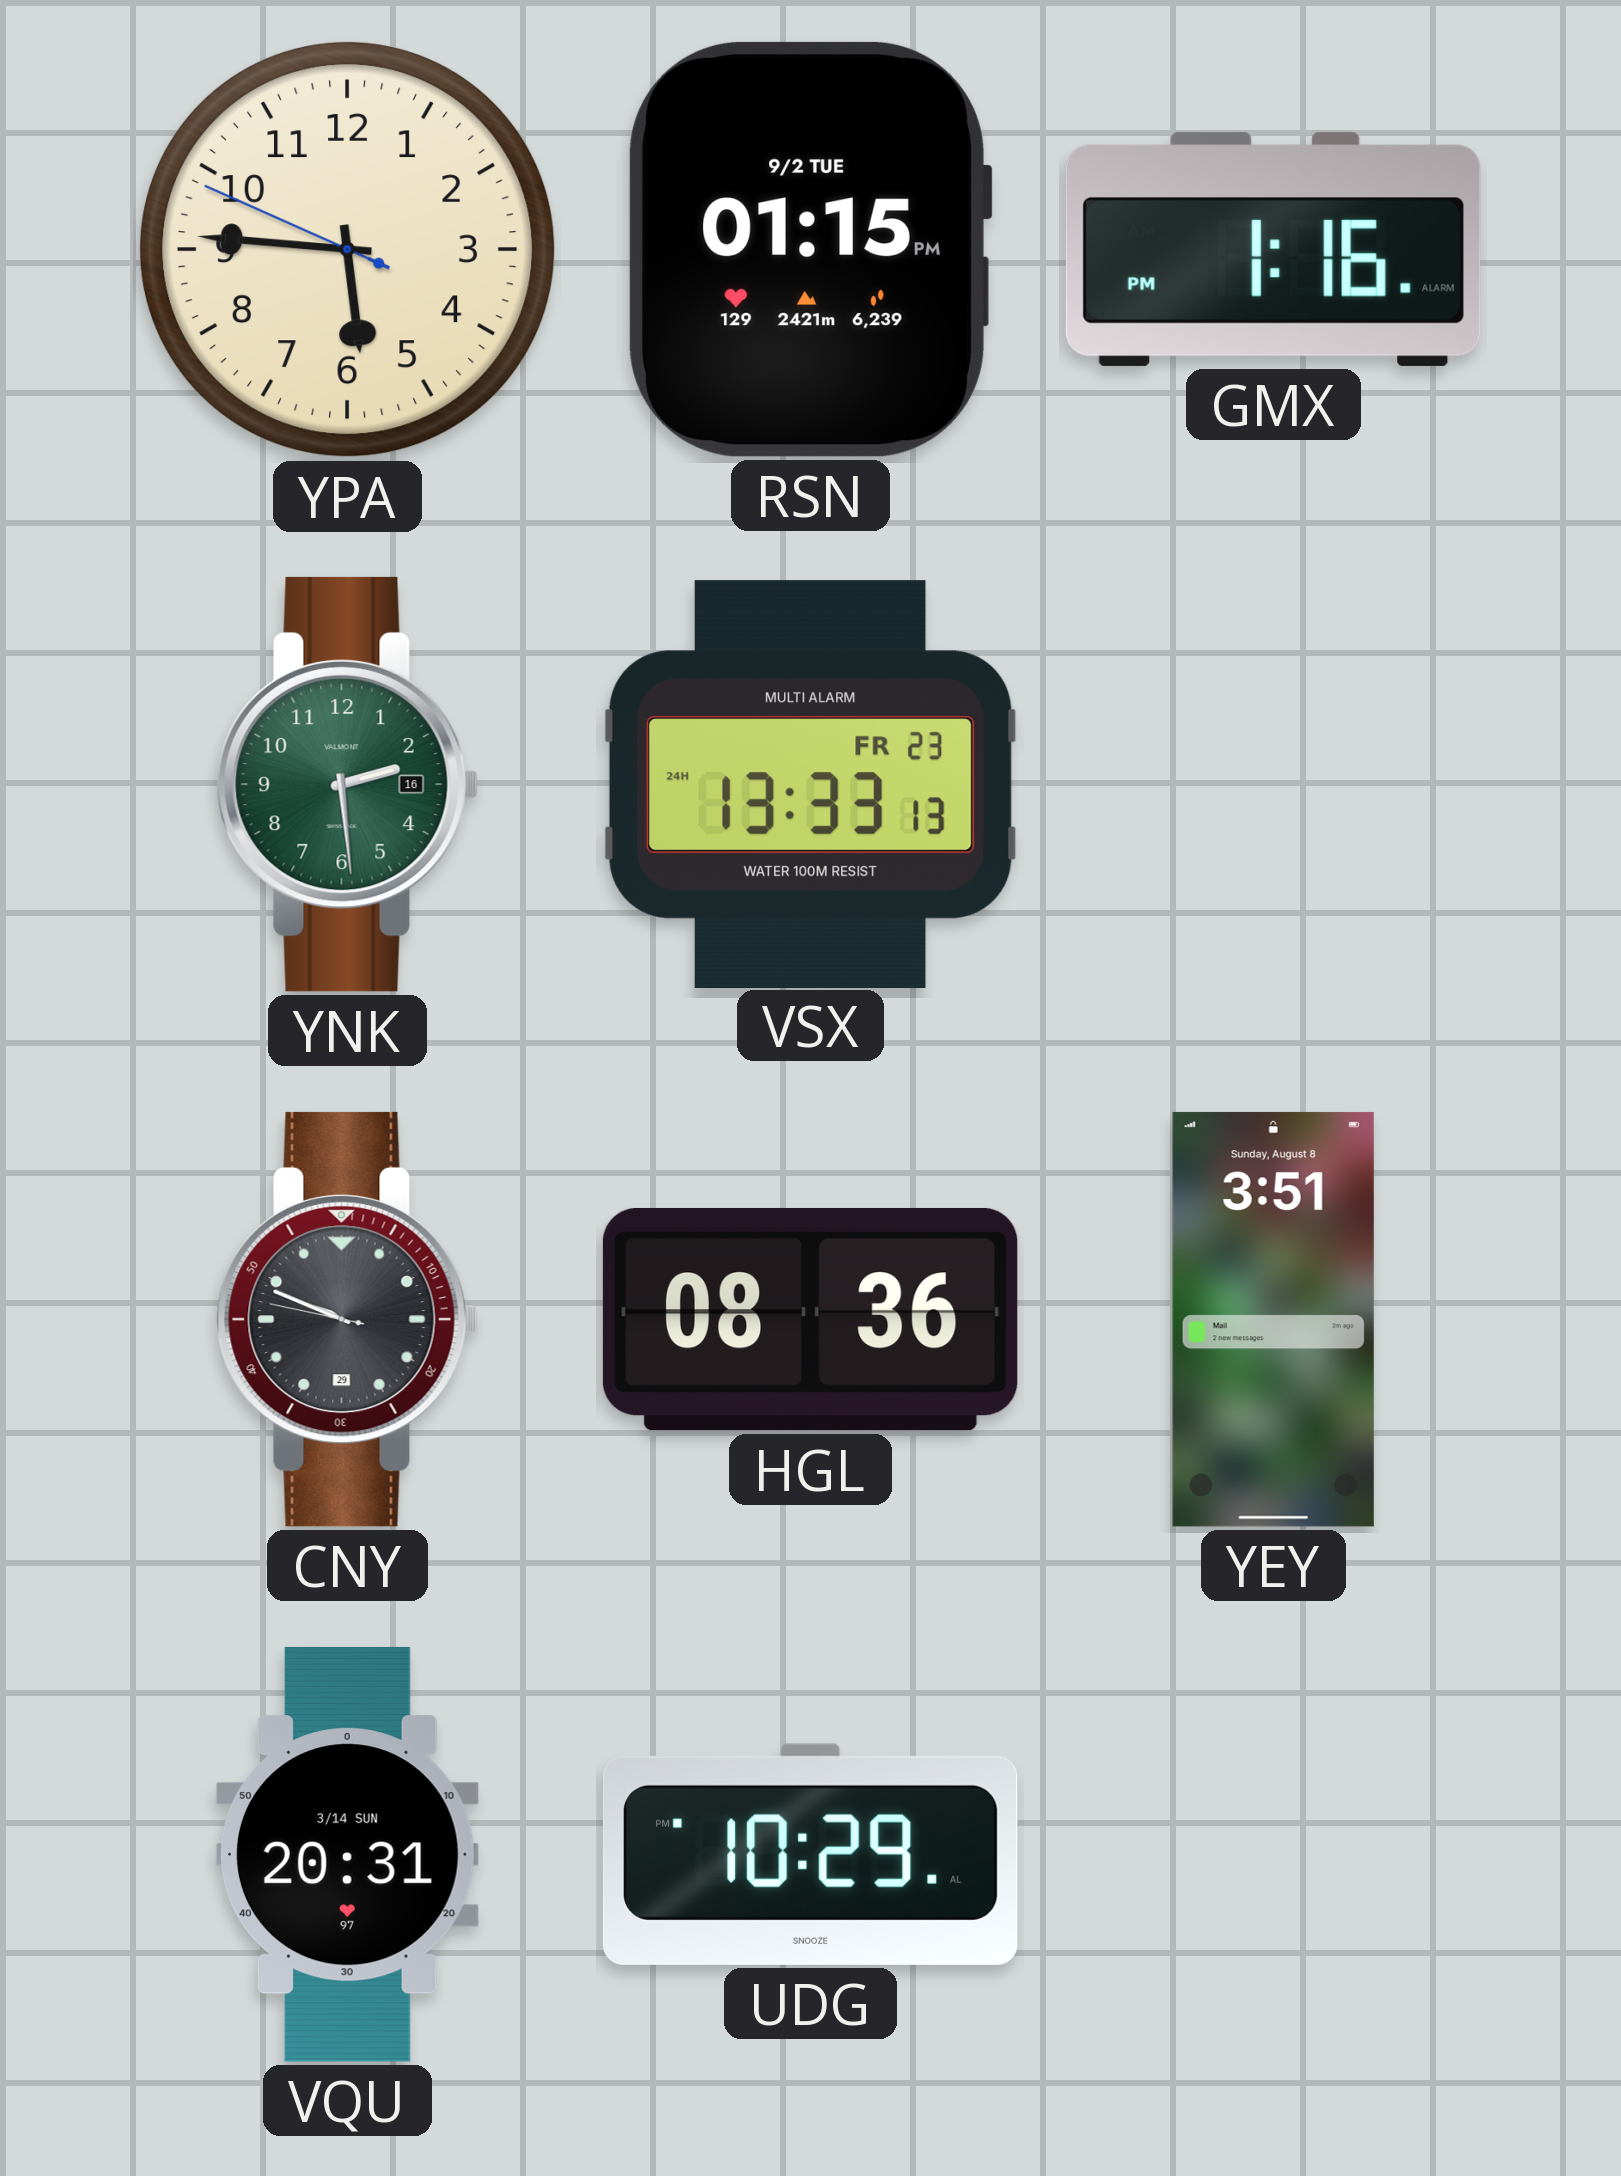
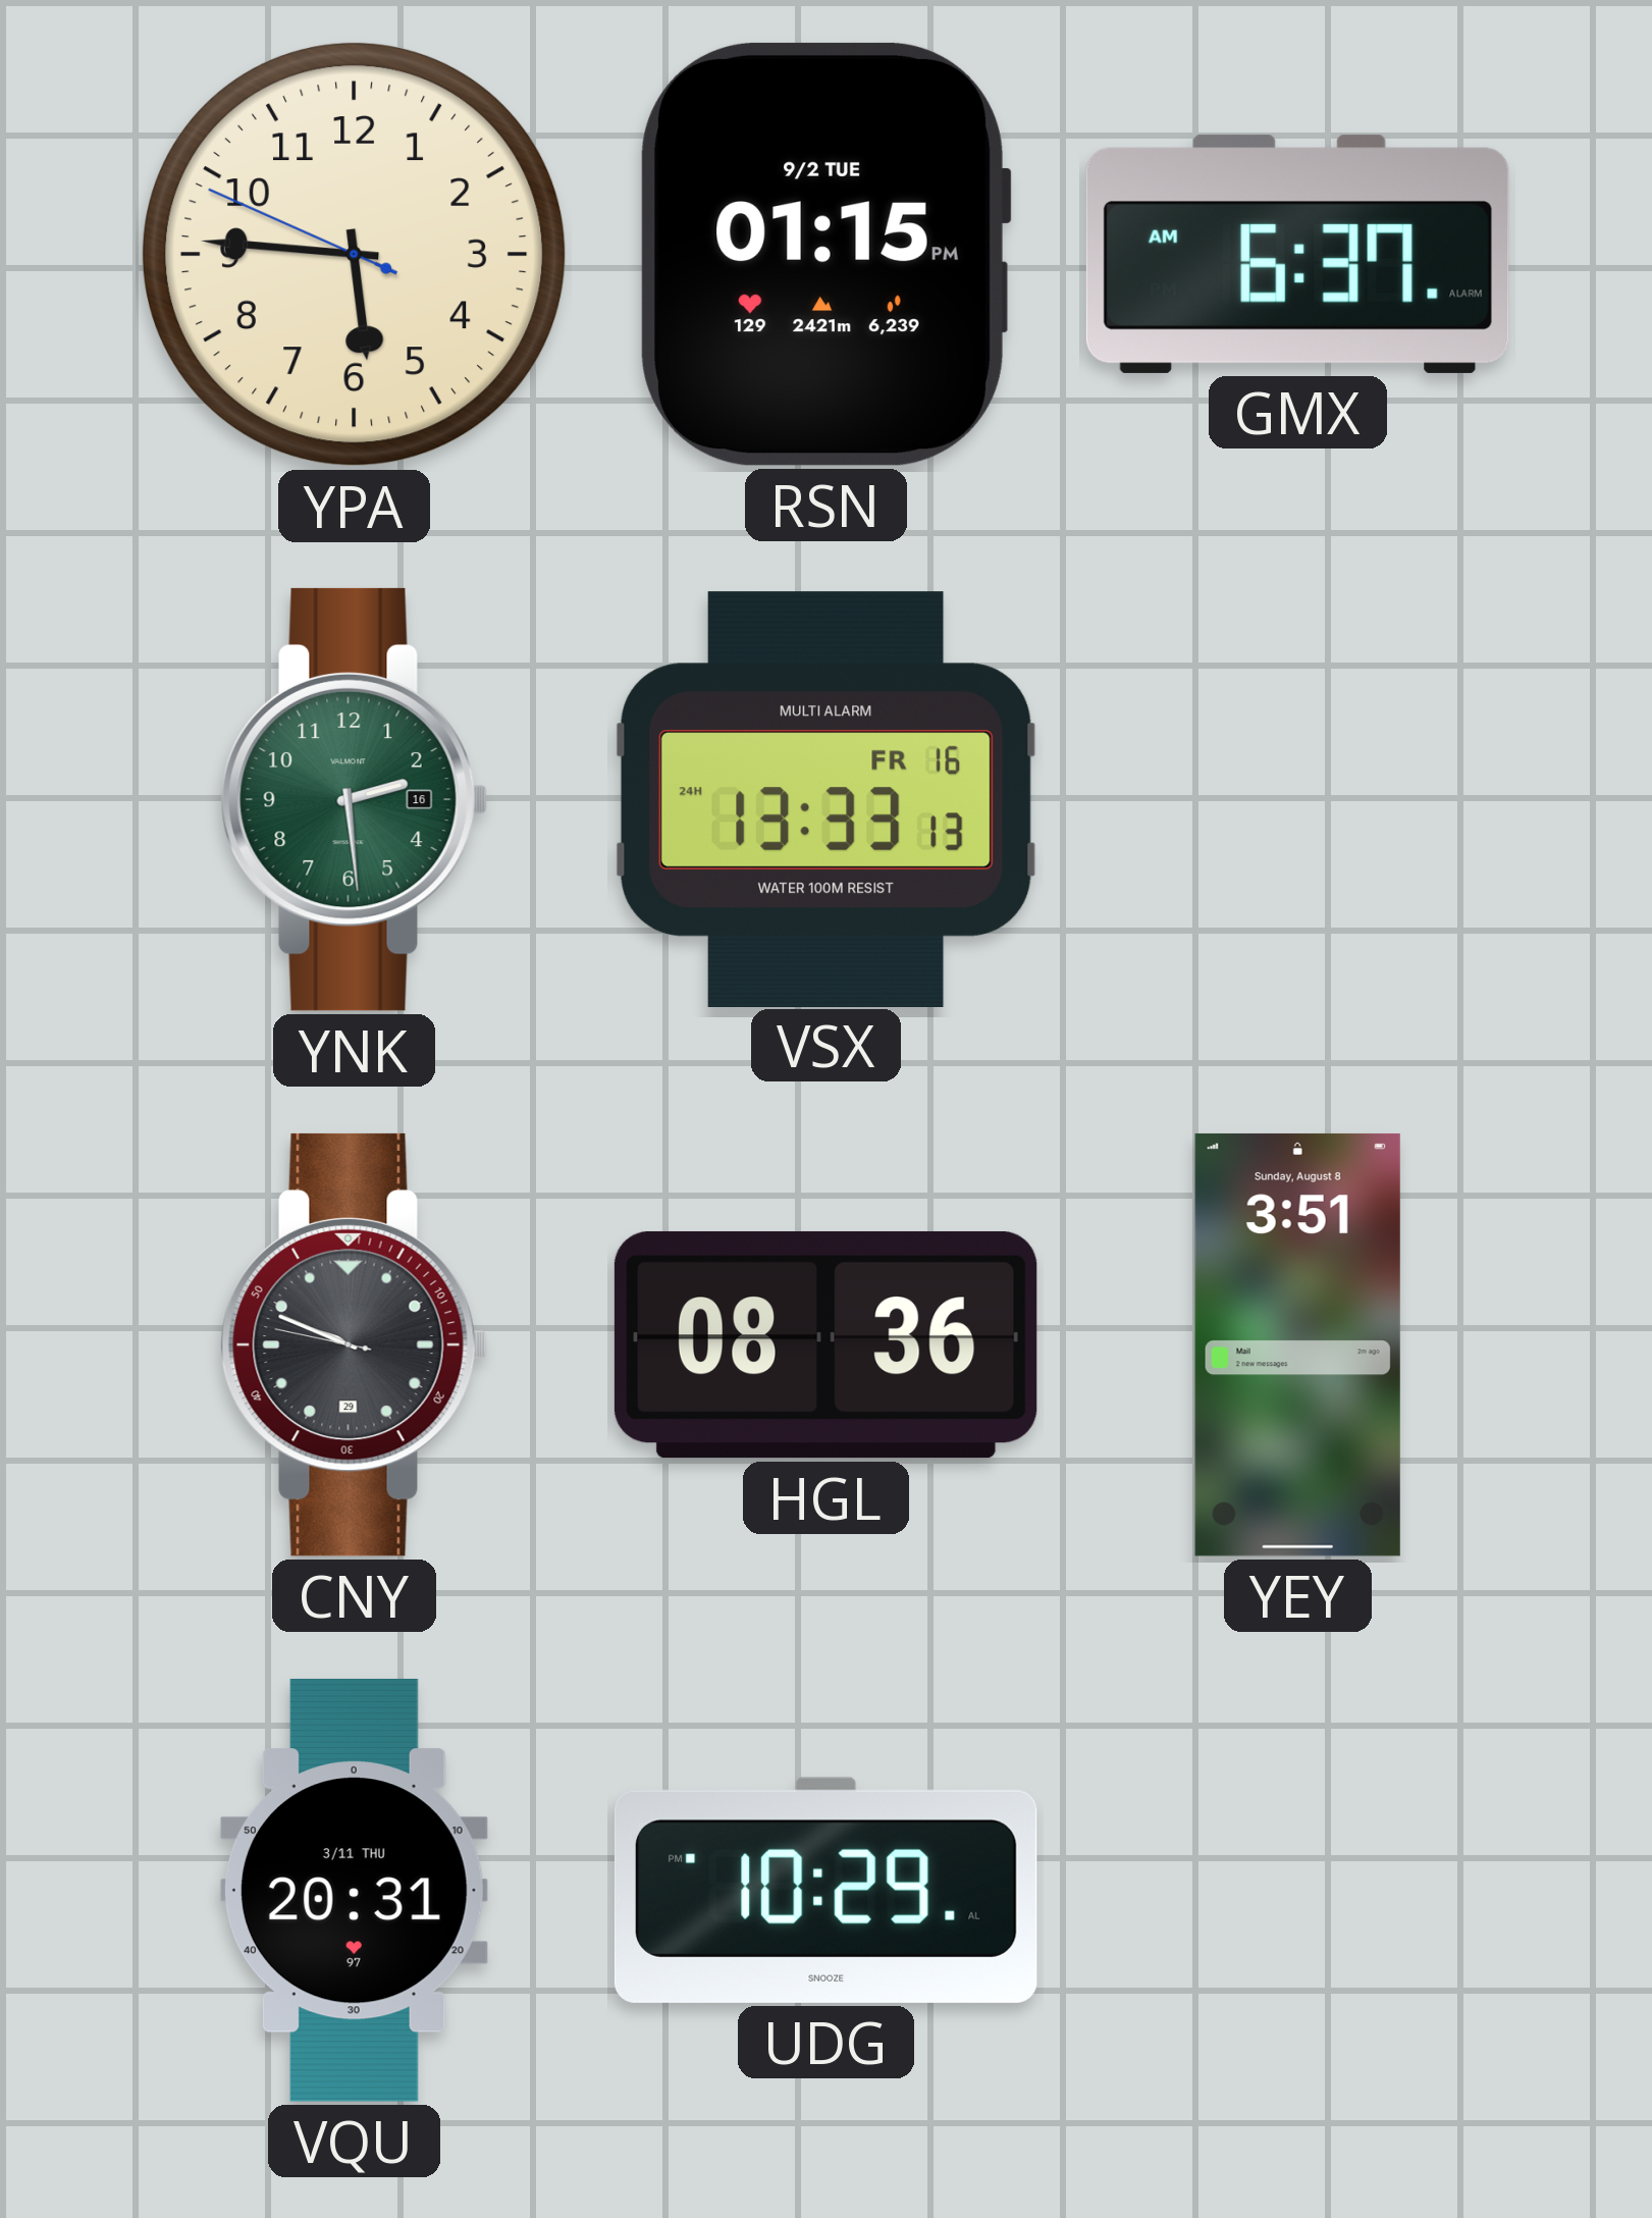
GMX: 1:16 -> 6:37
VSX date: FR 23 -> FR 16
VQU date: 3/14 SUN -> 3/11 THU
